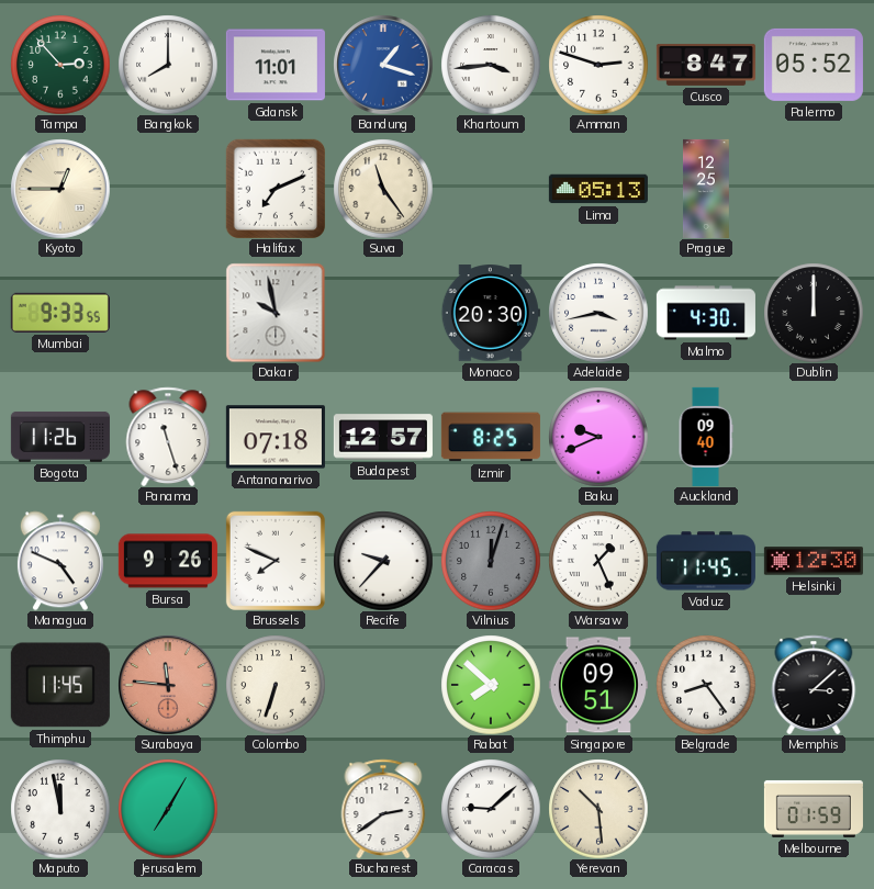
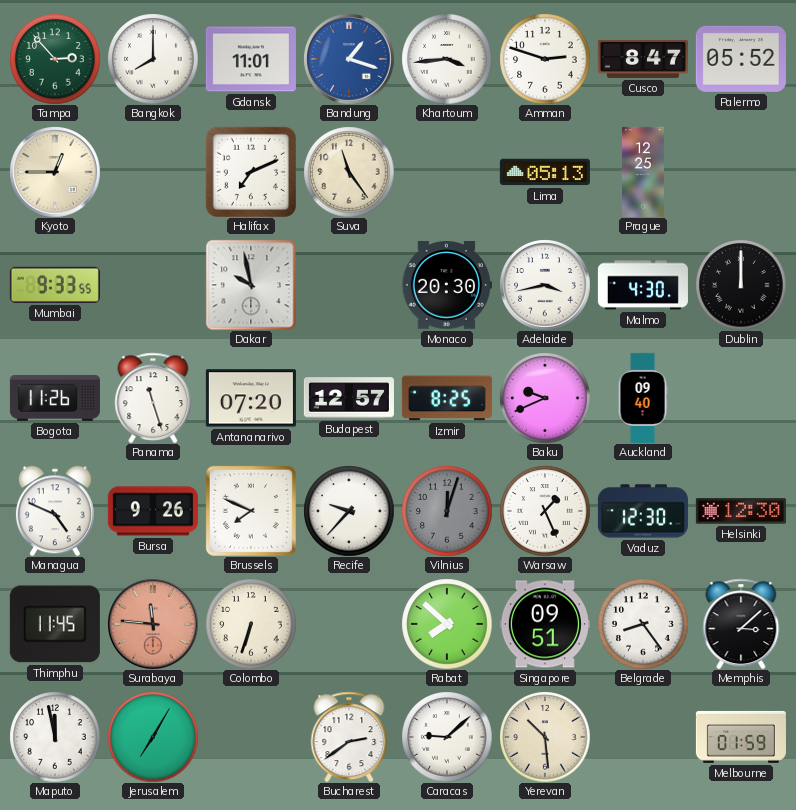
Antananarivo: 07:18 -> 07:20
Vaduz: 11:45 -> 12:30
